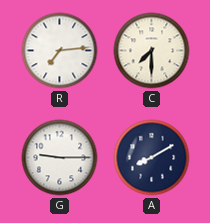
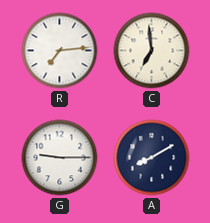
C: 7:30 -> 6:59
